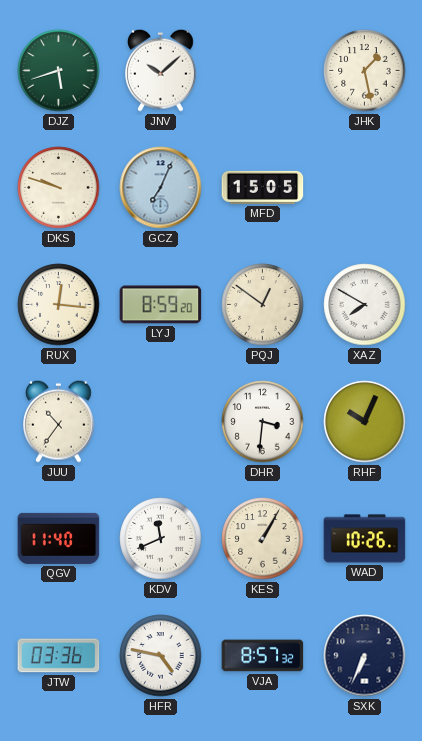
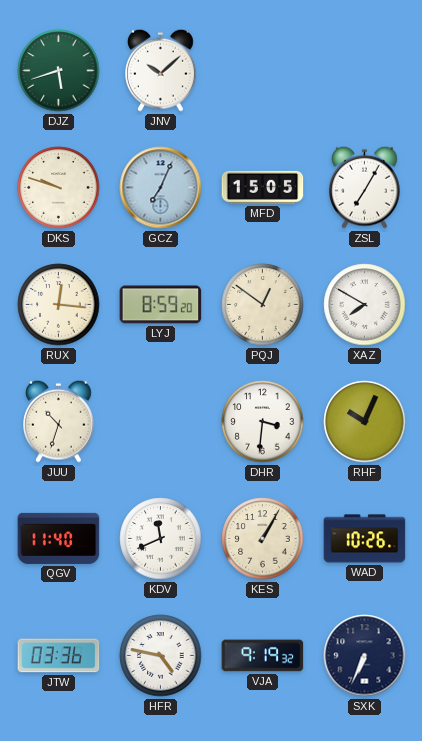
JHK: 1:28 -> none
ZSL: none -> 7:05
JUU: 10:36 -> 10:33
VJA: 8:57 -> 9:19
